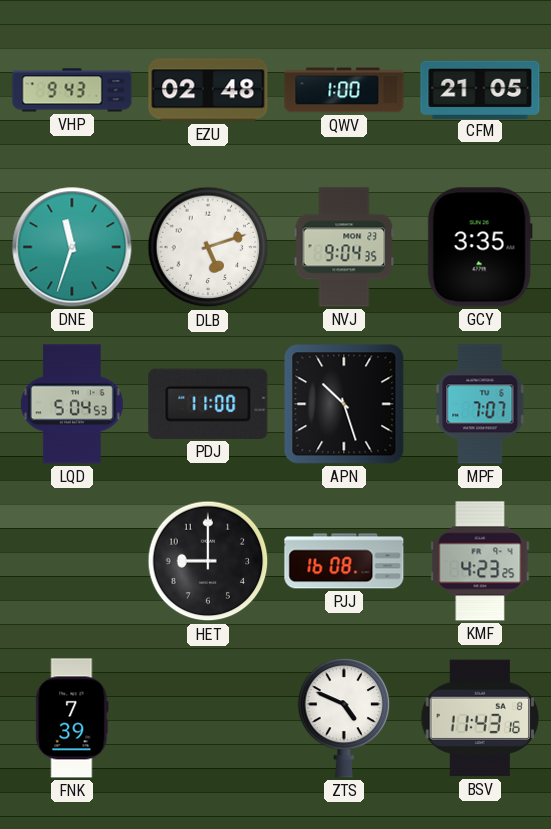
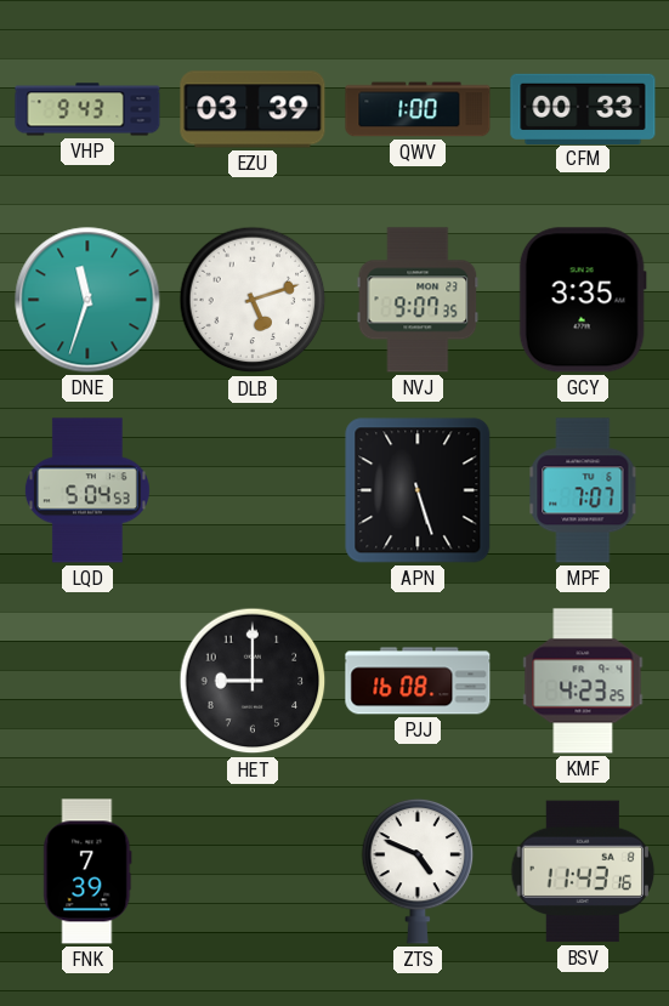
EZU: 02:48 -> 03:39
CFM: 21:05 -> 00:33
NVJ: 9:04 -> 9:07
PDJ: 11:00 -> none
APN: 10:27 -> 5:27
